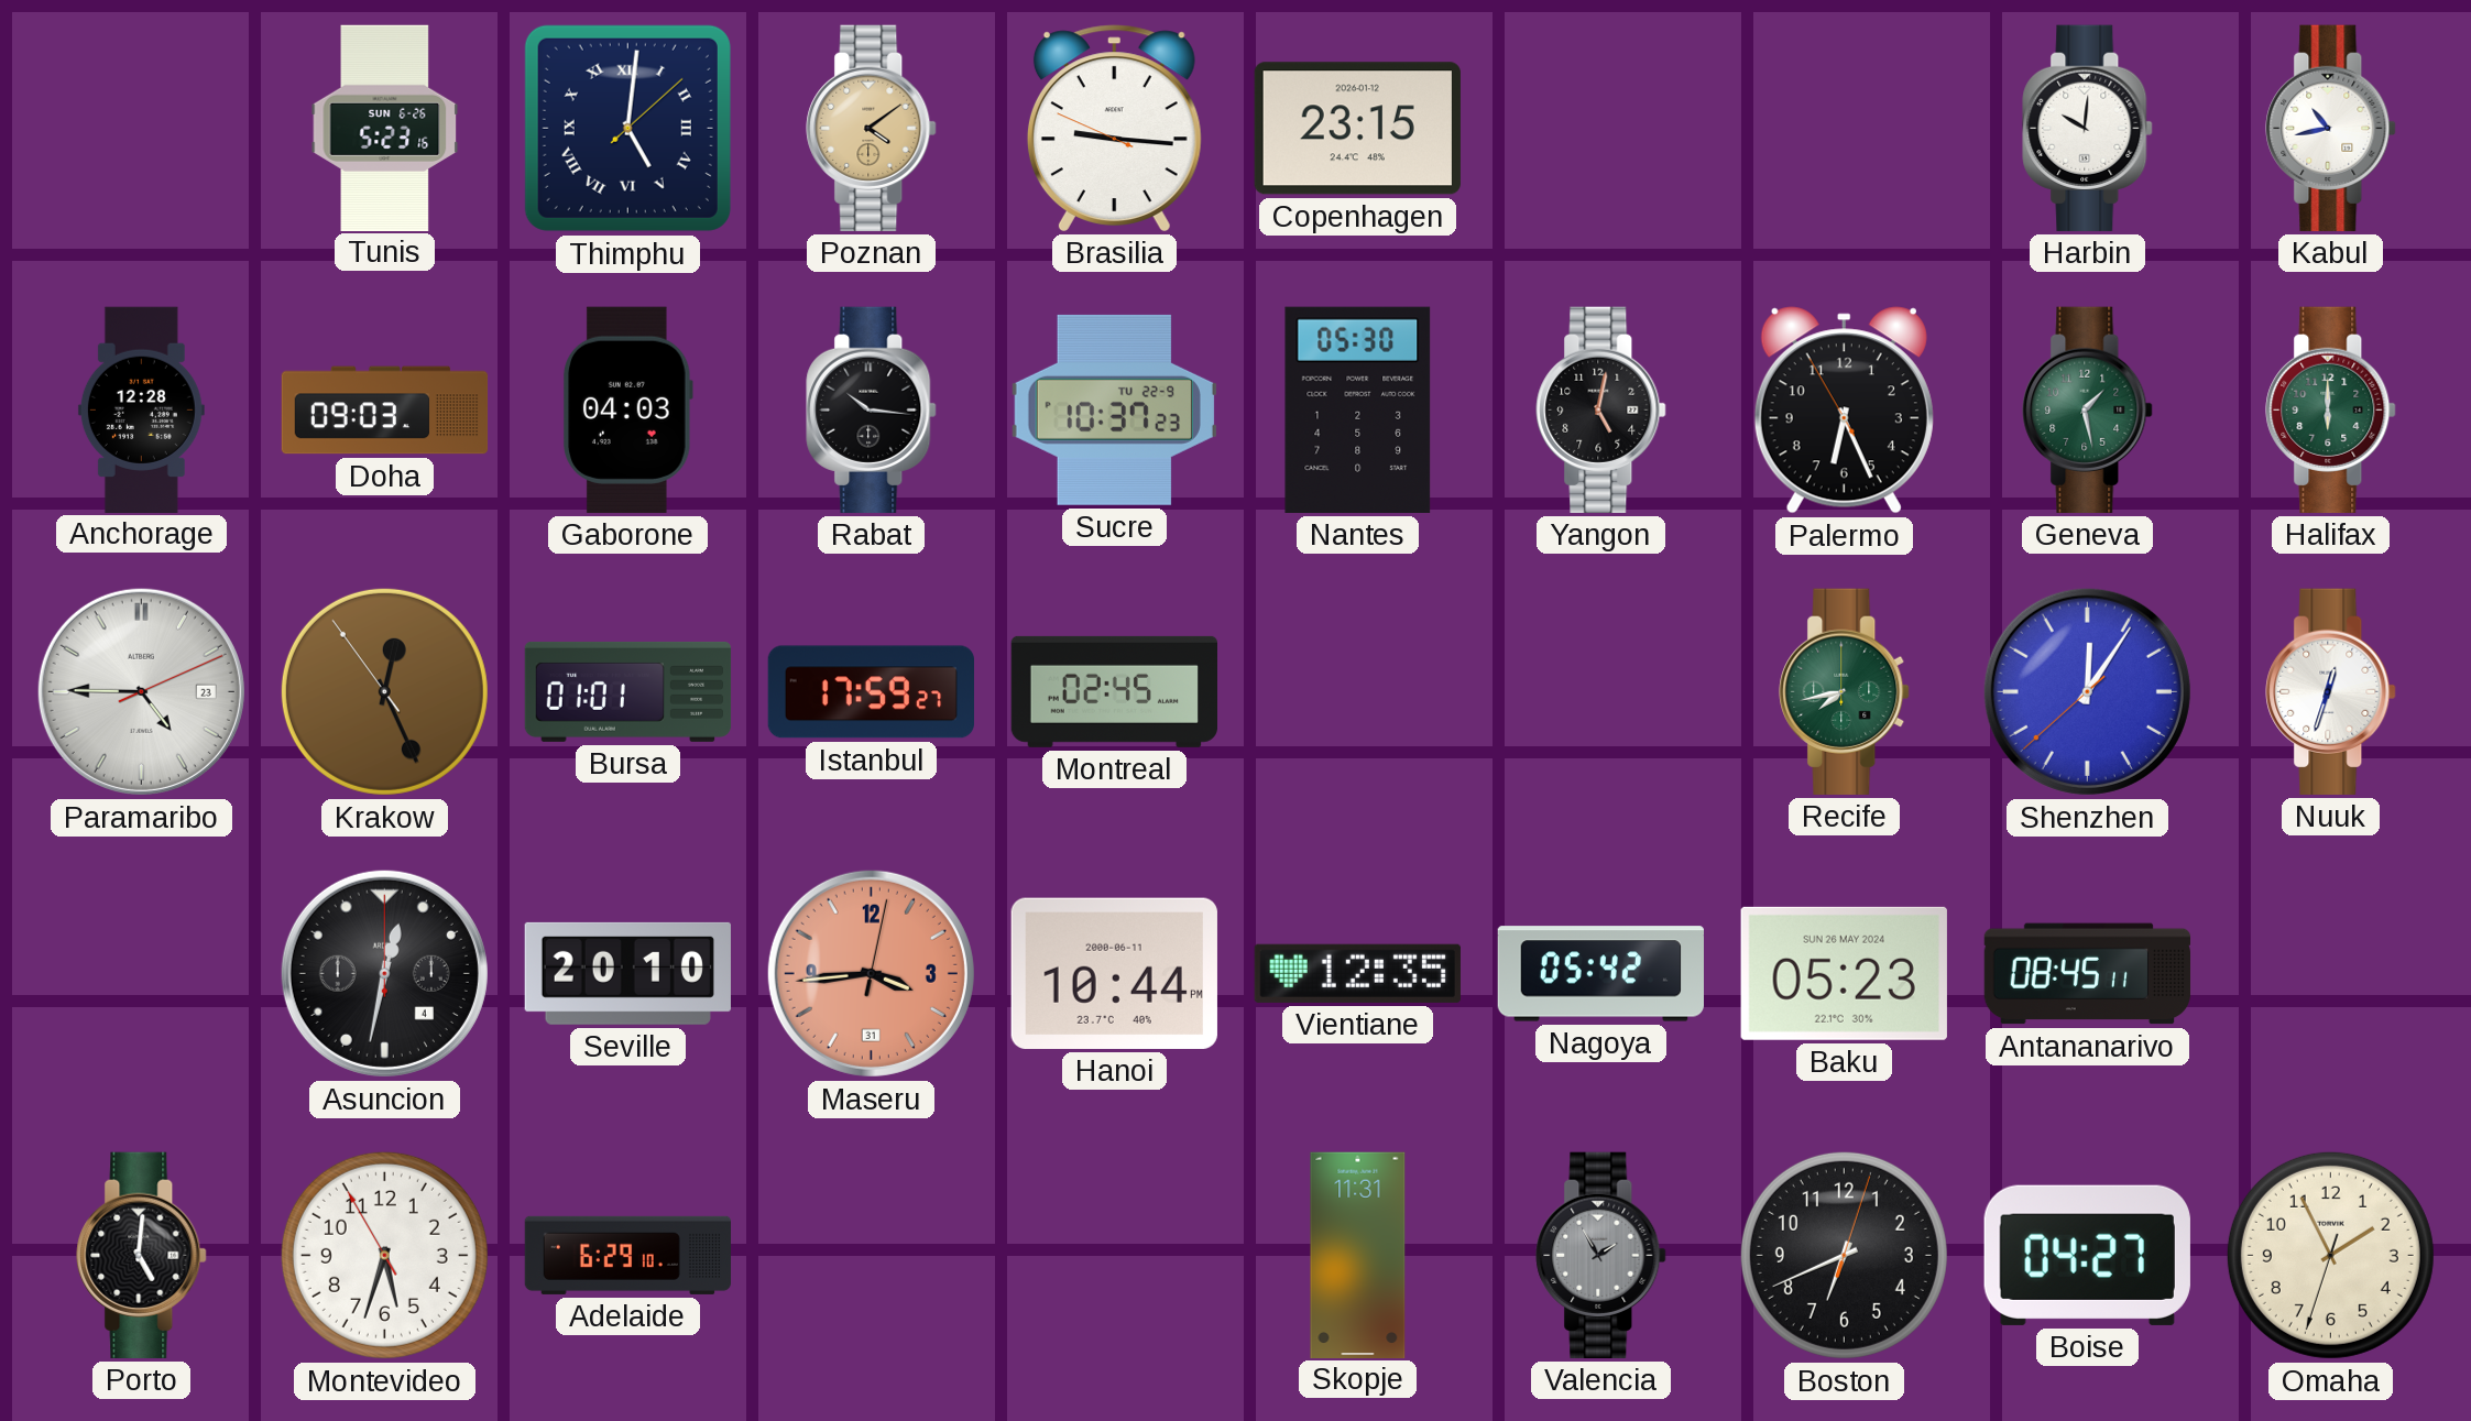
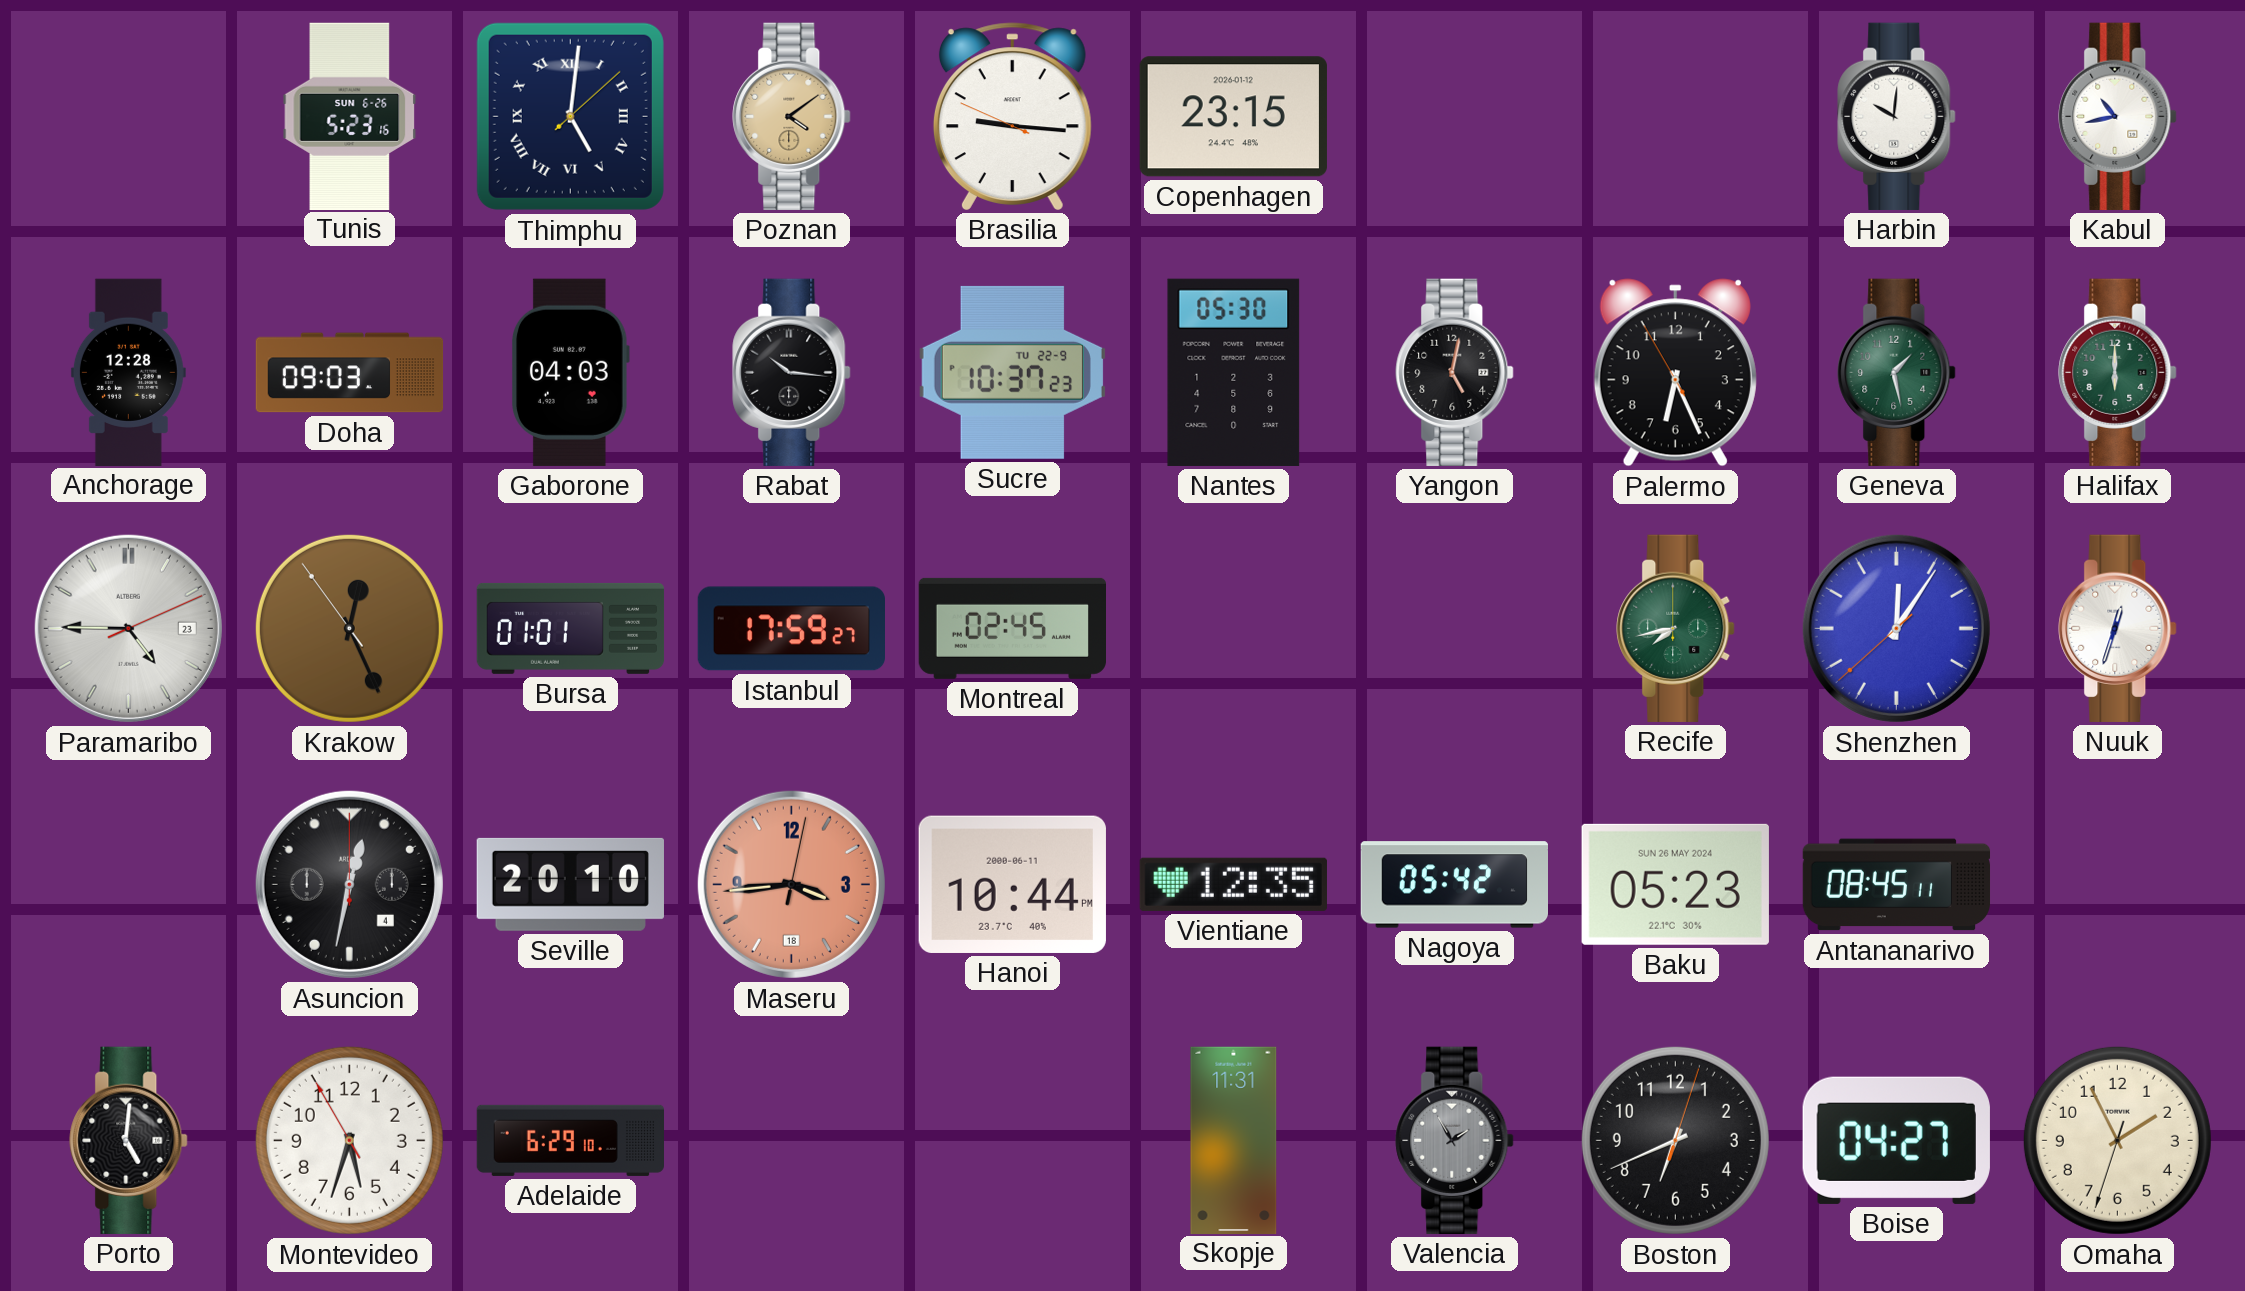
Maseru date: 31 -> 18
